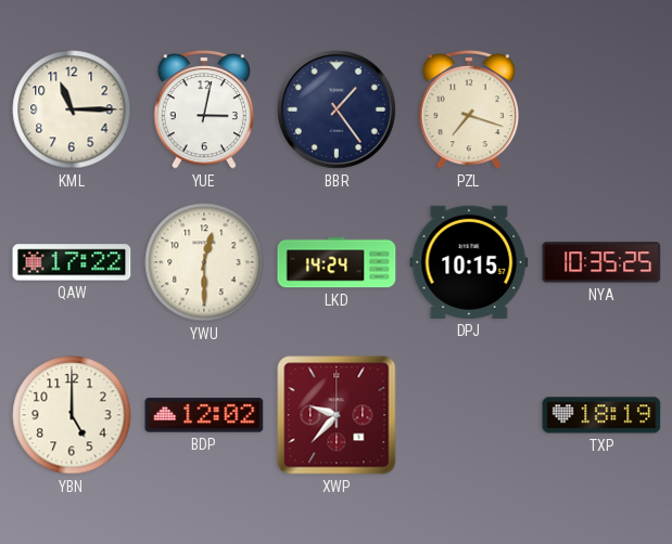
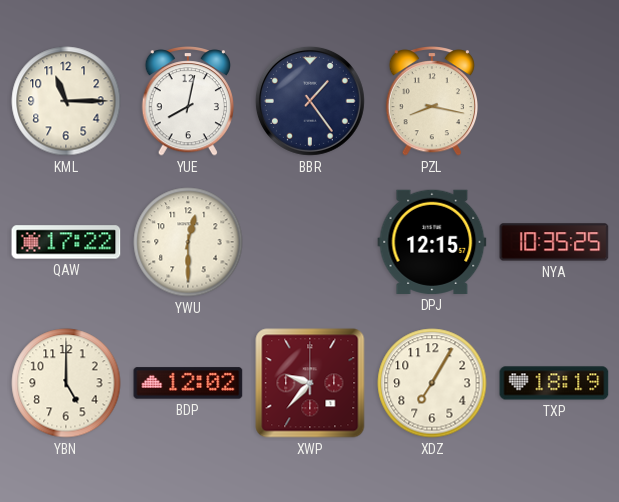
YUE: 3:02 -> 8:02
PZL: 7:18 -> 8:17
LKD: 14:24 -> none
DPJ: 10:15 -> 12:15
XDZ: none -> 7:05
